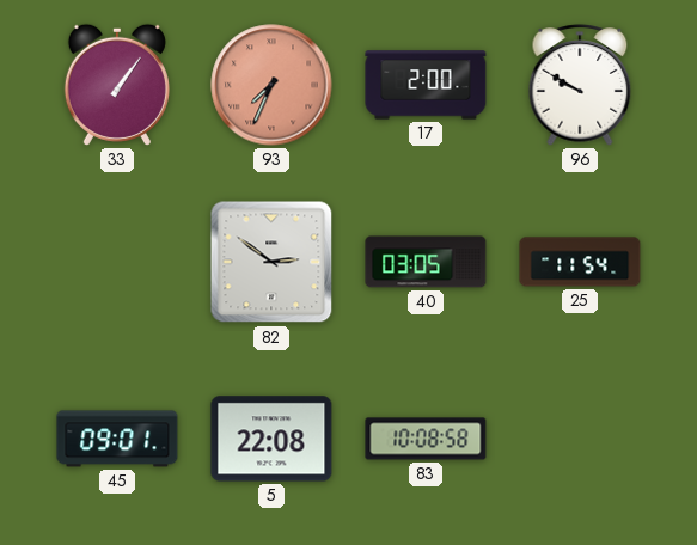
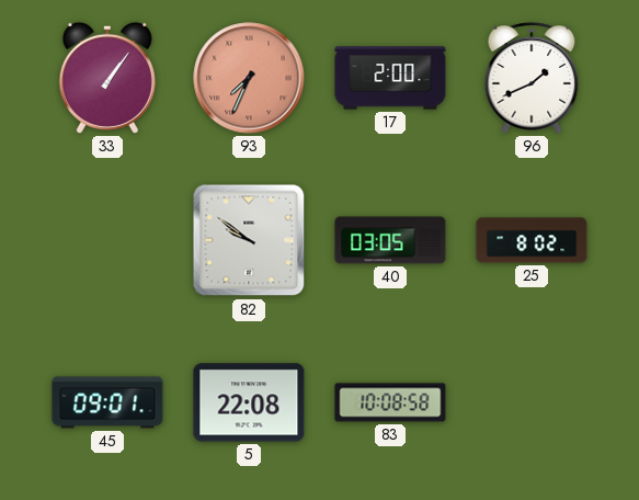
96: 9:50 -> 1:41
82: 2:51 -> 9:51
25: 11:54 -> 8:02
